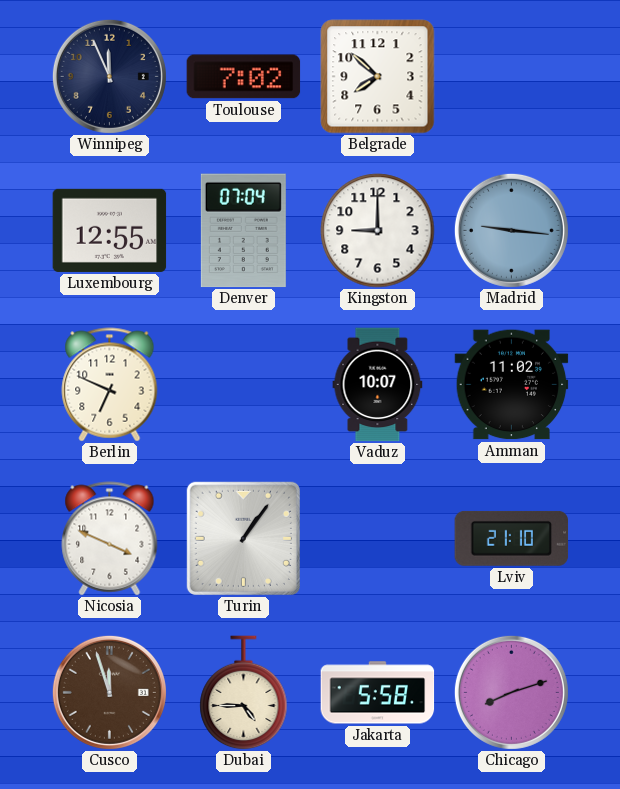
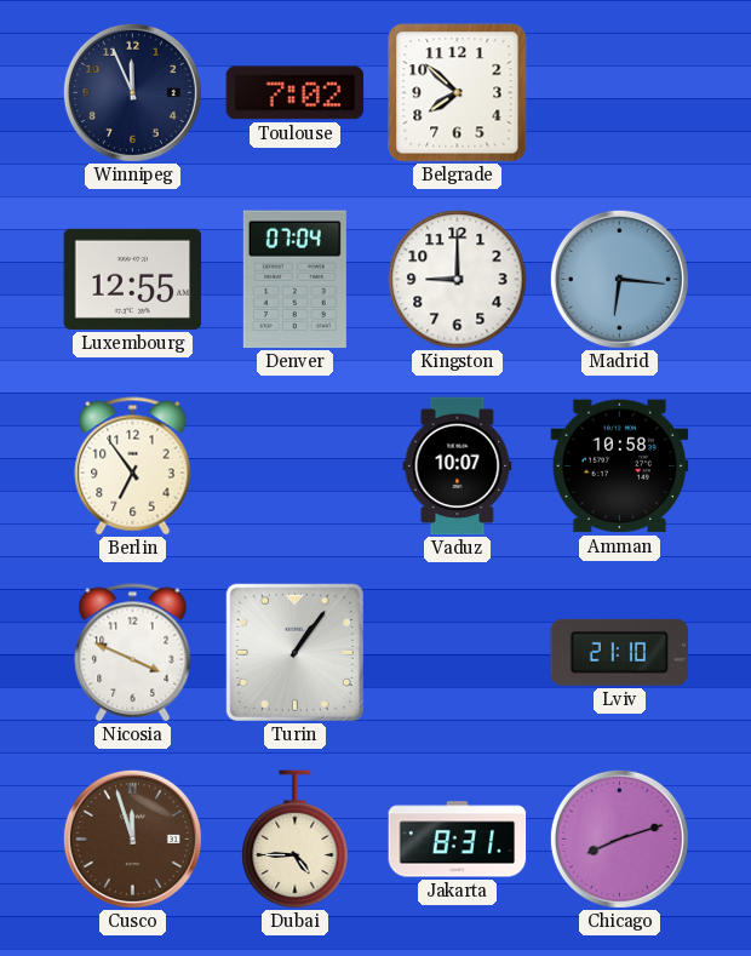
Madrid: 9:16 -> 6:16
Berlin: 6:49 -> 6:54
Amman: 11:02 -> 10:58
Jakarta: 5:58 -> 8:31
